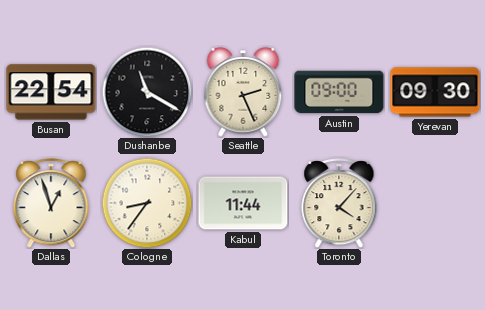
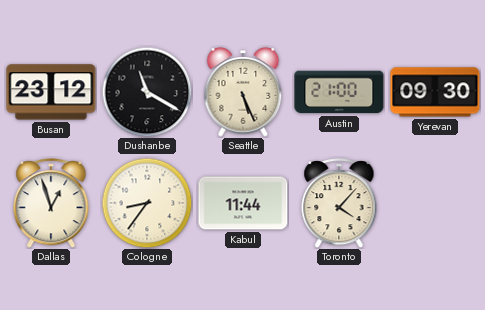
Busan: 22:54 -> 23:12
Seattle: 2:26 -> 5:26
Austin: 09:00 -> 21:00
